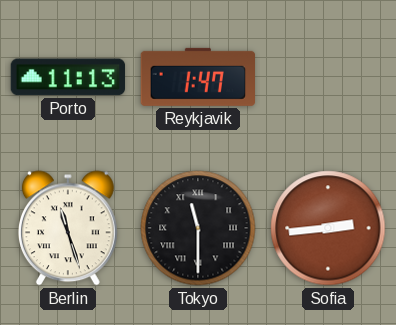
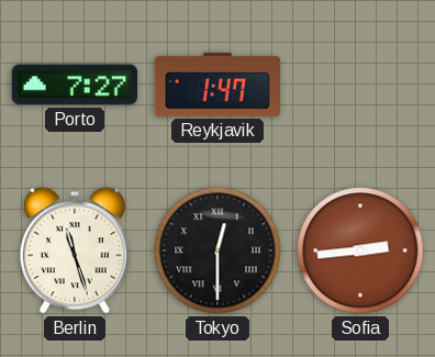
Porto: 11:13 -> 7:27
Tokyo: 11:30 -> 12:30
